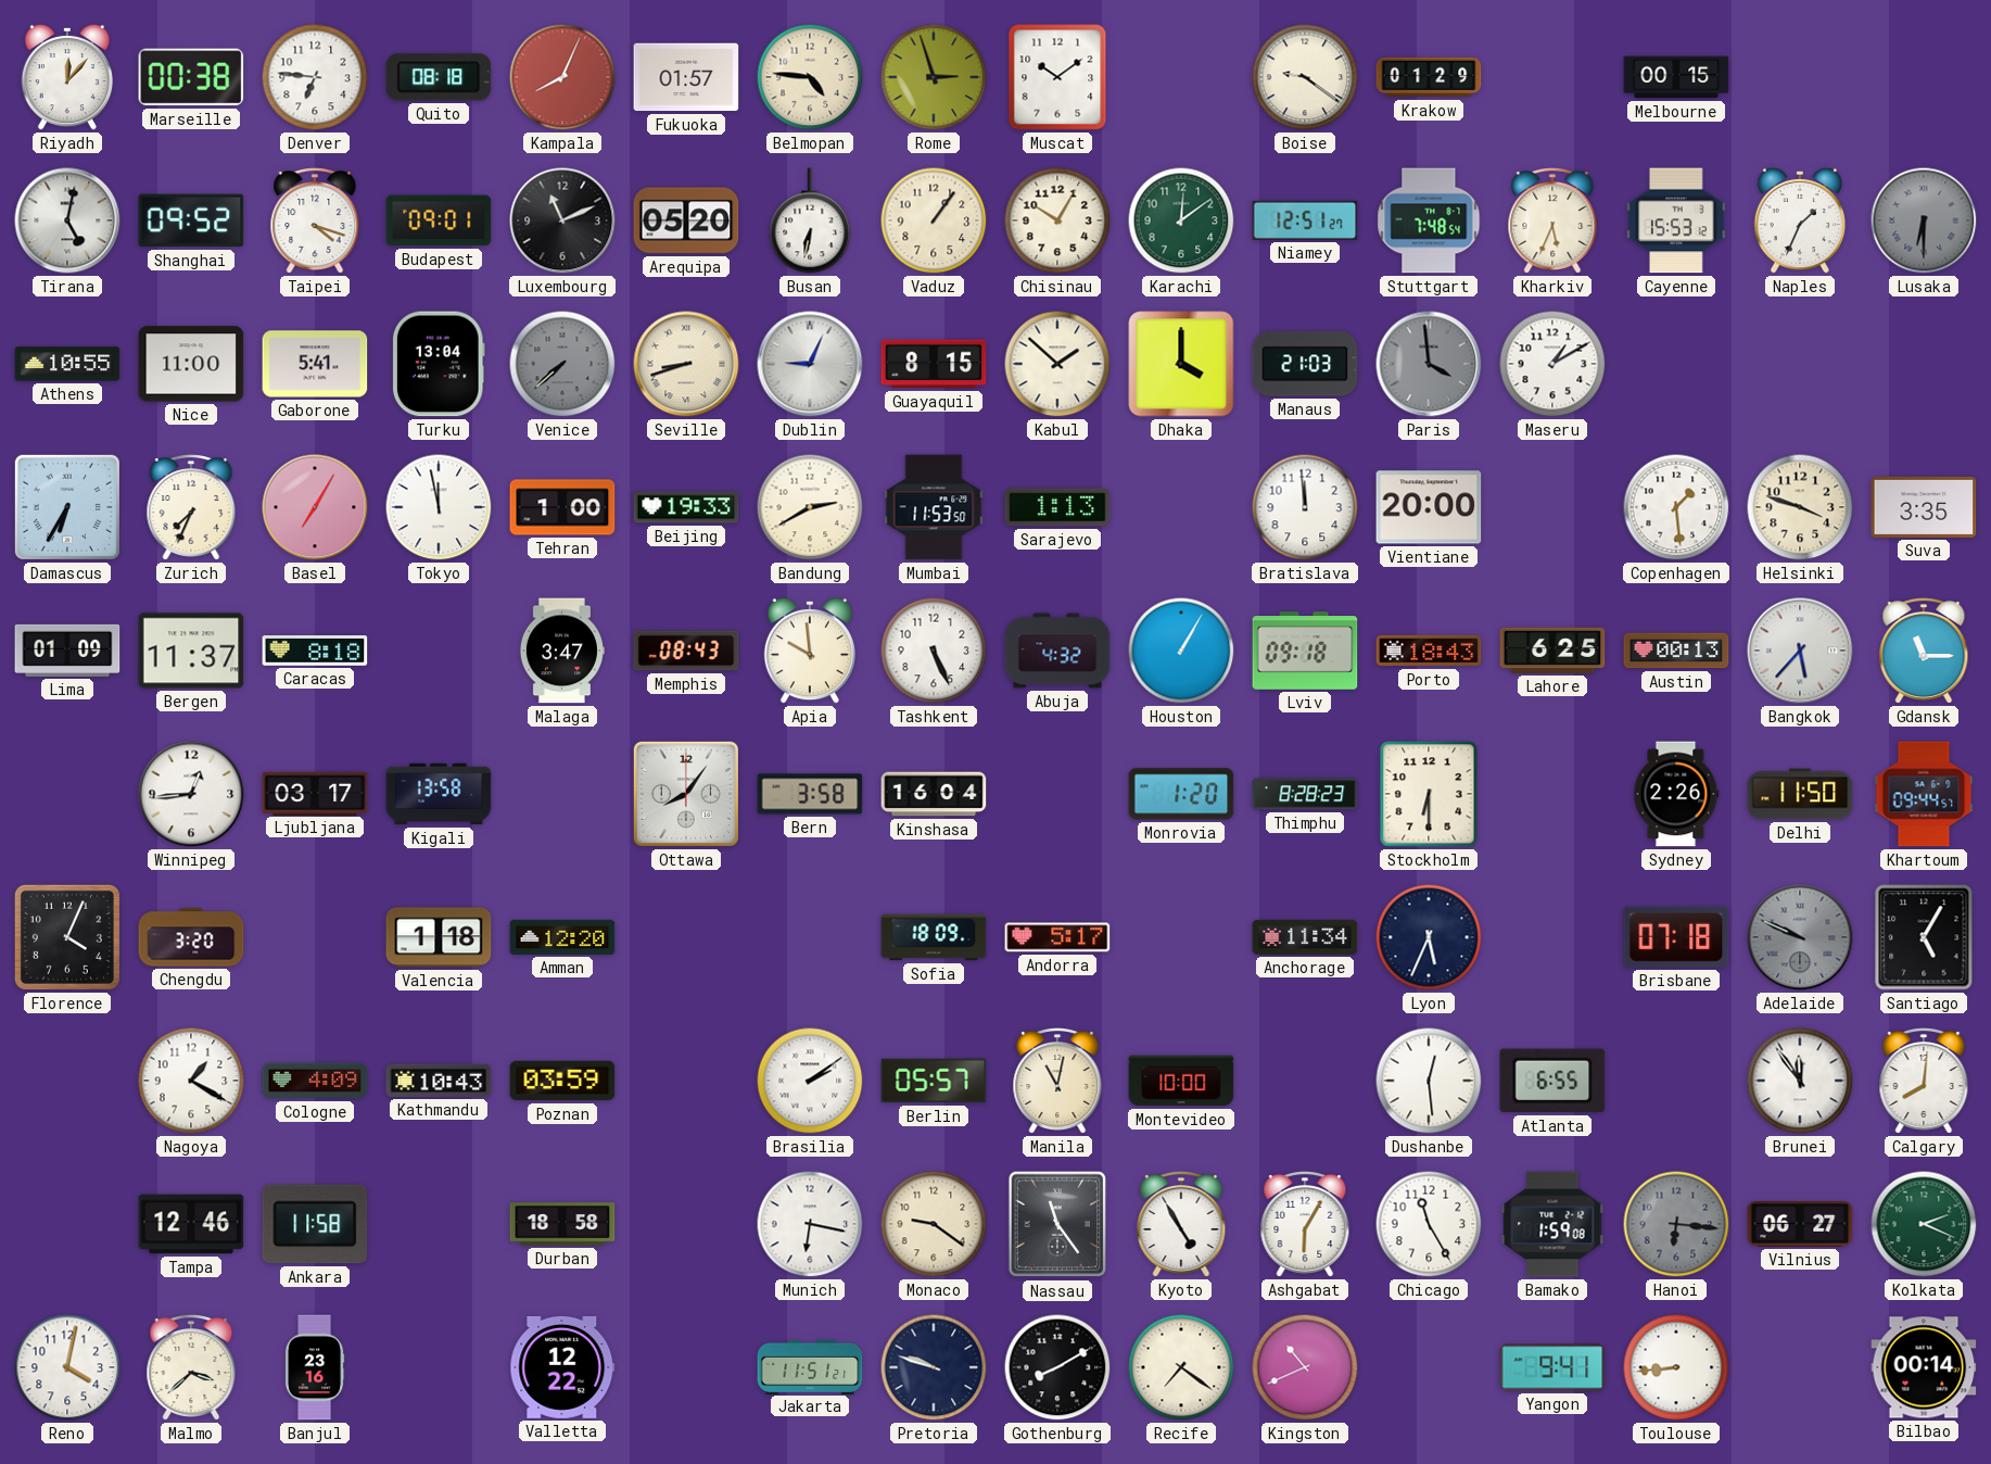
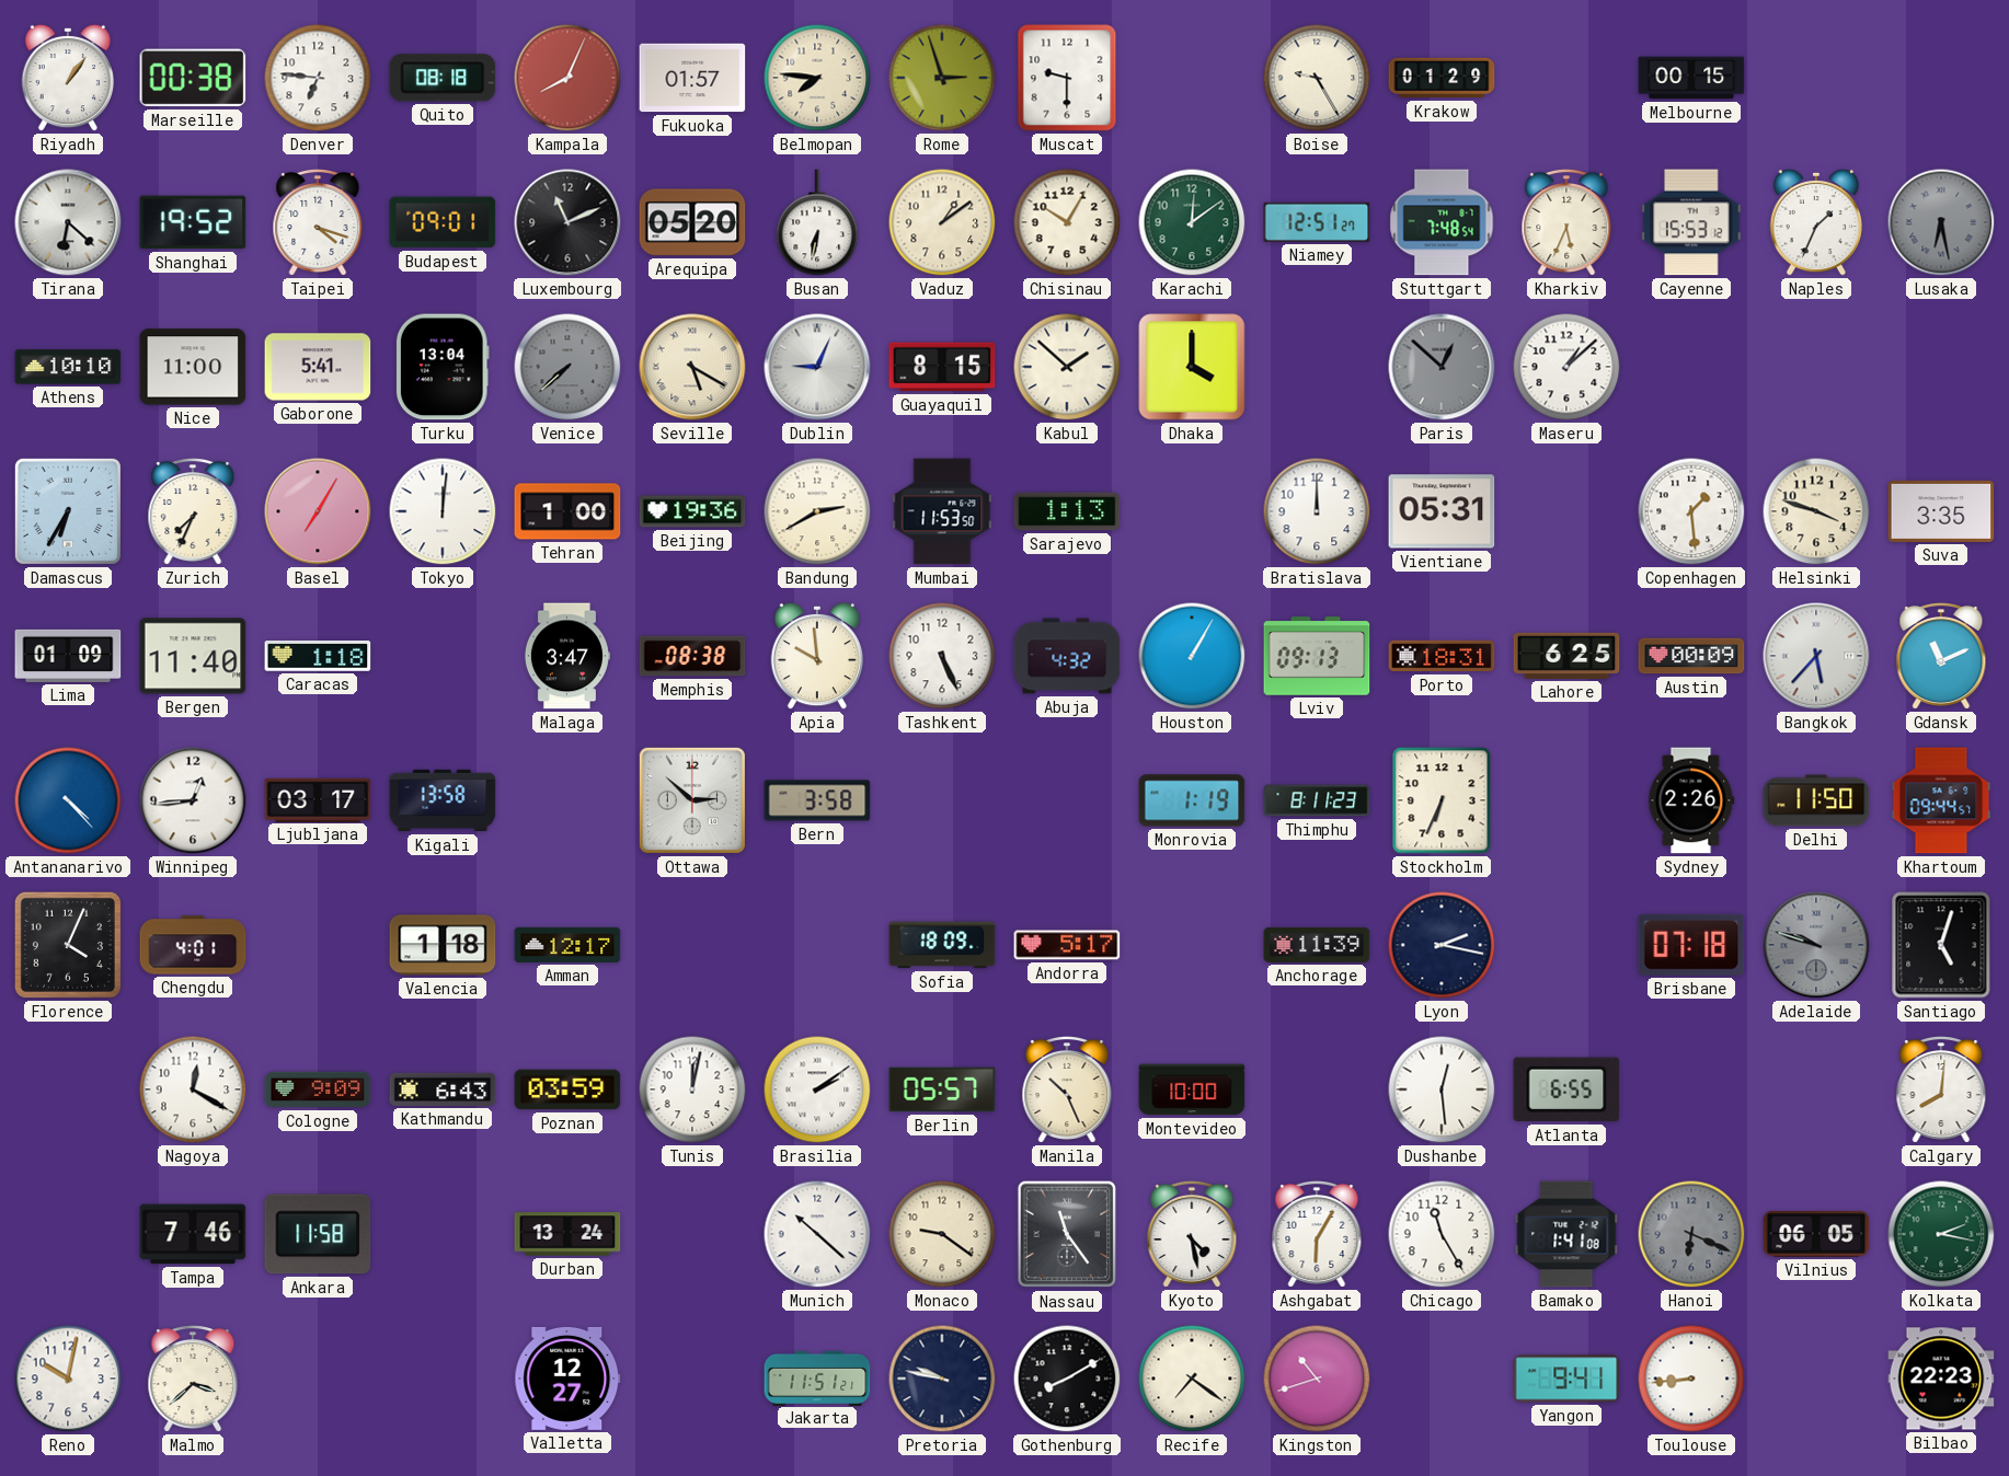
Riyadh: 12:07 -> 1:06
Belmopan: 4:46 -> 7:46
Muscat: 10:09 -> 9:30
Boise: 9:21 -> 9:25
Tirana: 5:02 -> 6:22
Shanghai: 09:52 -> 19:52
Vaduz: 1:06 -> 1:09
Lusaka: 6:30 -> 6:28
Athens: 10:55 -> 10:10
Seville: 8:42 -> 5:20
Manaus: 21:03 -> none
Paris: 3:59 -> 12:52
Maseru: 1:10 -> 1:08
Tokyo: 11:58 -> 12:01
Beijing: 19:33 -> 19:36
Bratislava: 11:59 -> 12:00
Vientiane: 20:00 -> 05:31
Bergen: 11:37 -> 11:40
Caracas: 8:18 -> 1:18
Memphis: 08:43 -> 08:38
Lviv: 09:18 -> 09:13
Porto: 18:43 -> 18:31
Austin: 00:13 -> 00:09
Gdansk: 11:15 -> 11:11
Antananarivo: none -> 4:23
Ottawa: 8:06 -> 2:52
Kinshasa: 16:04 -> none
Monrovia: 1:20 -> 1:19
Thimphu: 8:28 -> 8:11
Stockholm: 6:30 -> 6:34
Chengdu: 3:20 -> 4:01
Amman: 12:20 -> 12:17
Anchorage: 11:34 -> 11:39
Lyon: 5:34 -> 2:17
Adelaide: 9:49 -> 9:48
Santiago: 5:05 -> 5:03
Nagoya: 1:20 -> 12:20
Cologne: 4:09 -> 9:09
Kathmandu: 10:43 -> 6:43
Tunis: none -> 12:02
Manila: 11:02 -> 10:26
Brunei: 11:54 -> none
Tampa: 12:46 -> 7:46
Durban: 18:58 -> 13:24
Munich: 6:17 -> 10:22
Kyoto: 4:55 -> 4:28
Bamako: 1:59 -> 1:41
Hanoi: 6:16 -> 6:19
Vilnius: 06:27 -> 06:05
Kolkata: 2:19 -> 2:17
Reno: 4:02 -> 10:02
Banjul: 23:16 -> none
Valletta: 12:22 -> 12:27
Pretoria: 9:48 -> 9:47
Kingston: 10:41 -> 10:42
Bilbao: 00:14 -> 22:23
